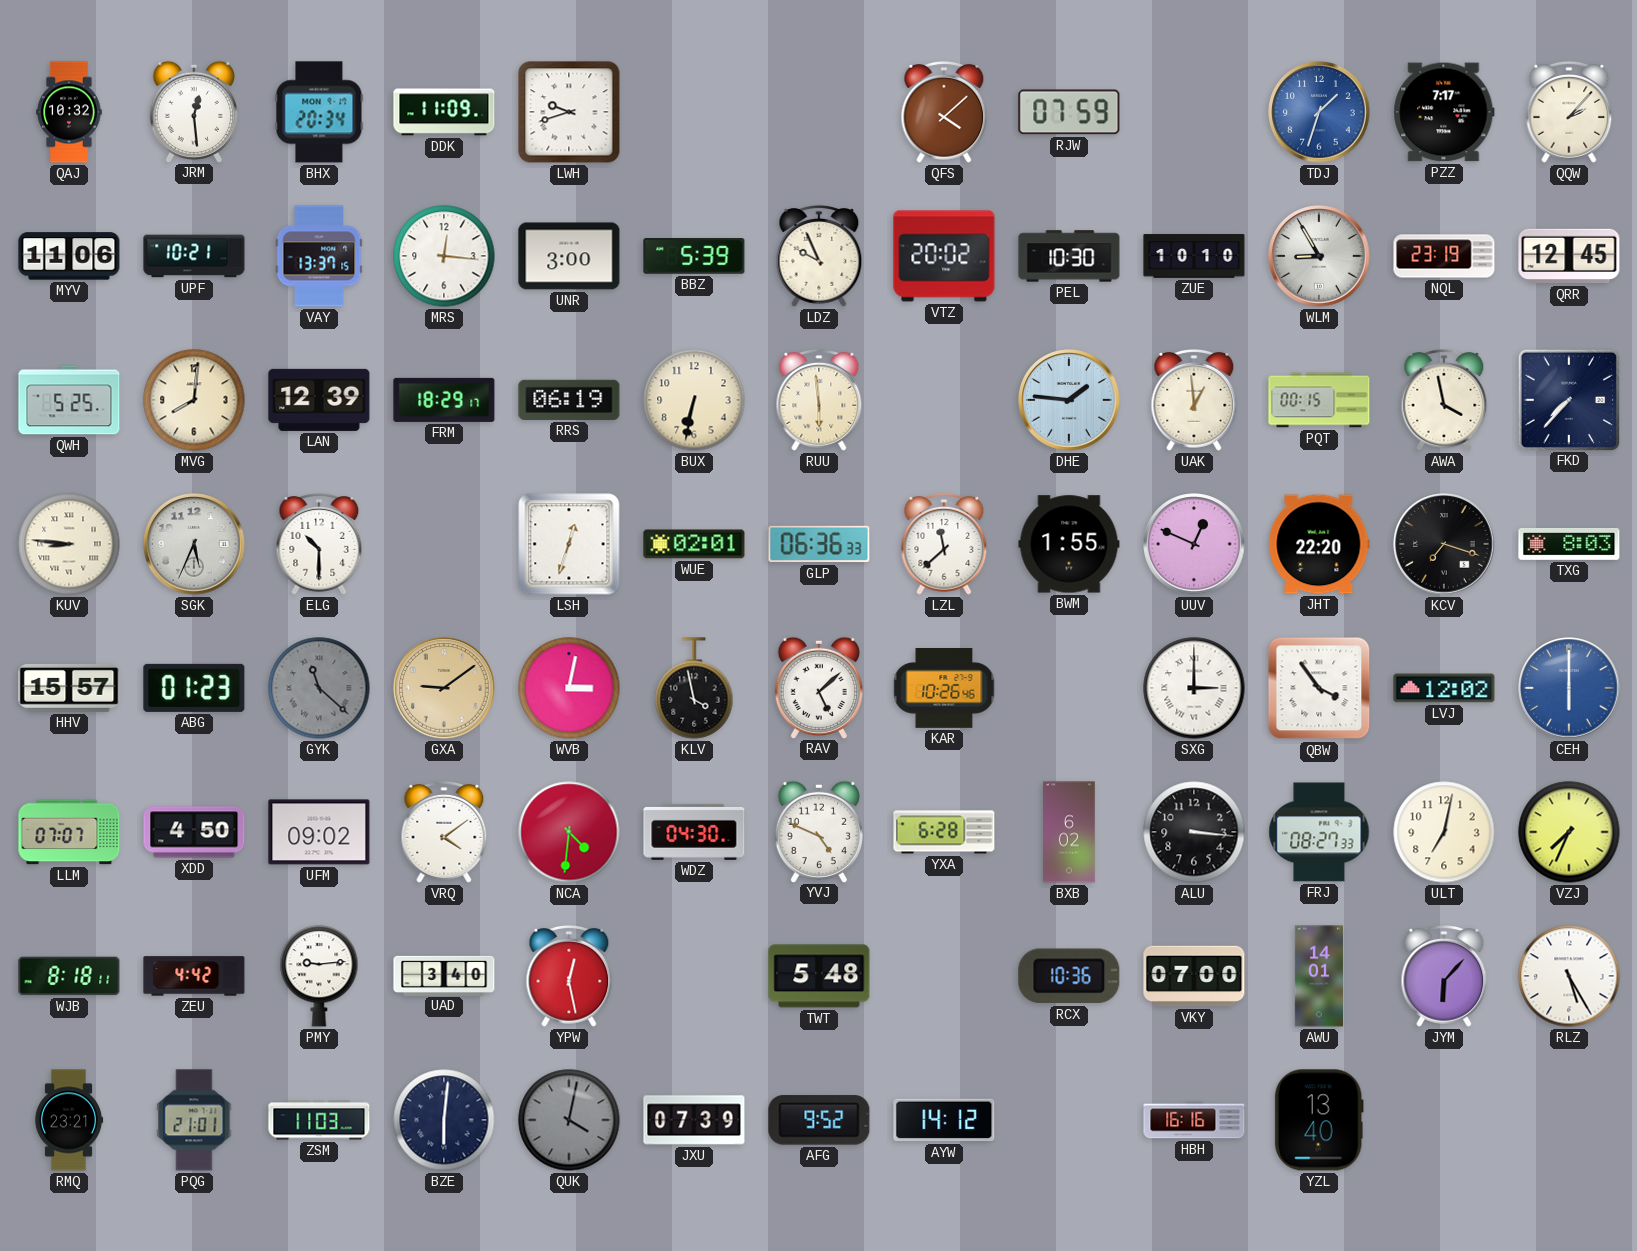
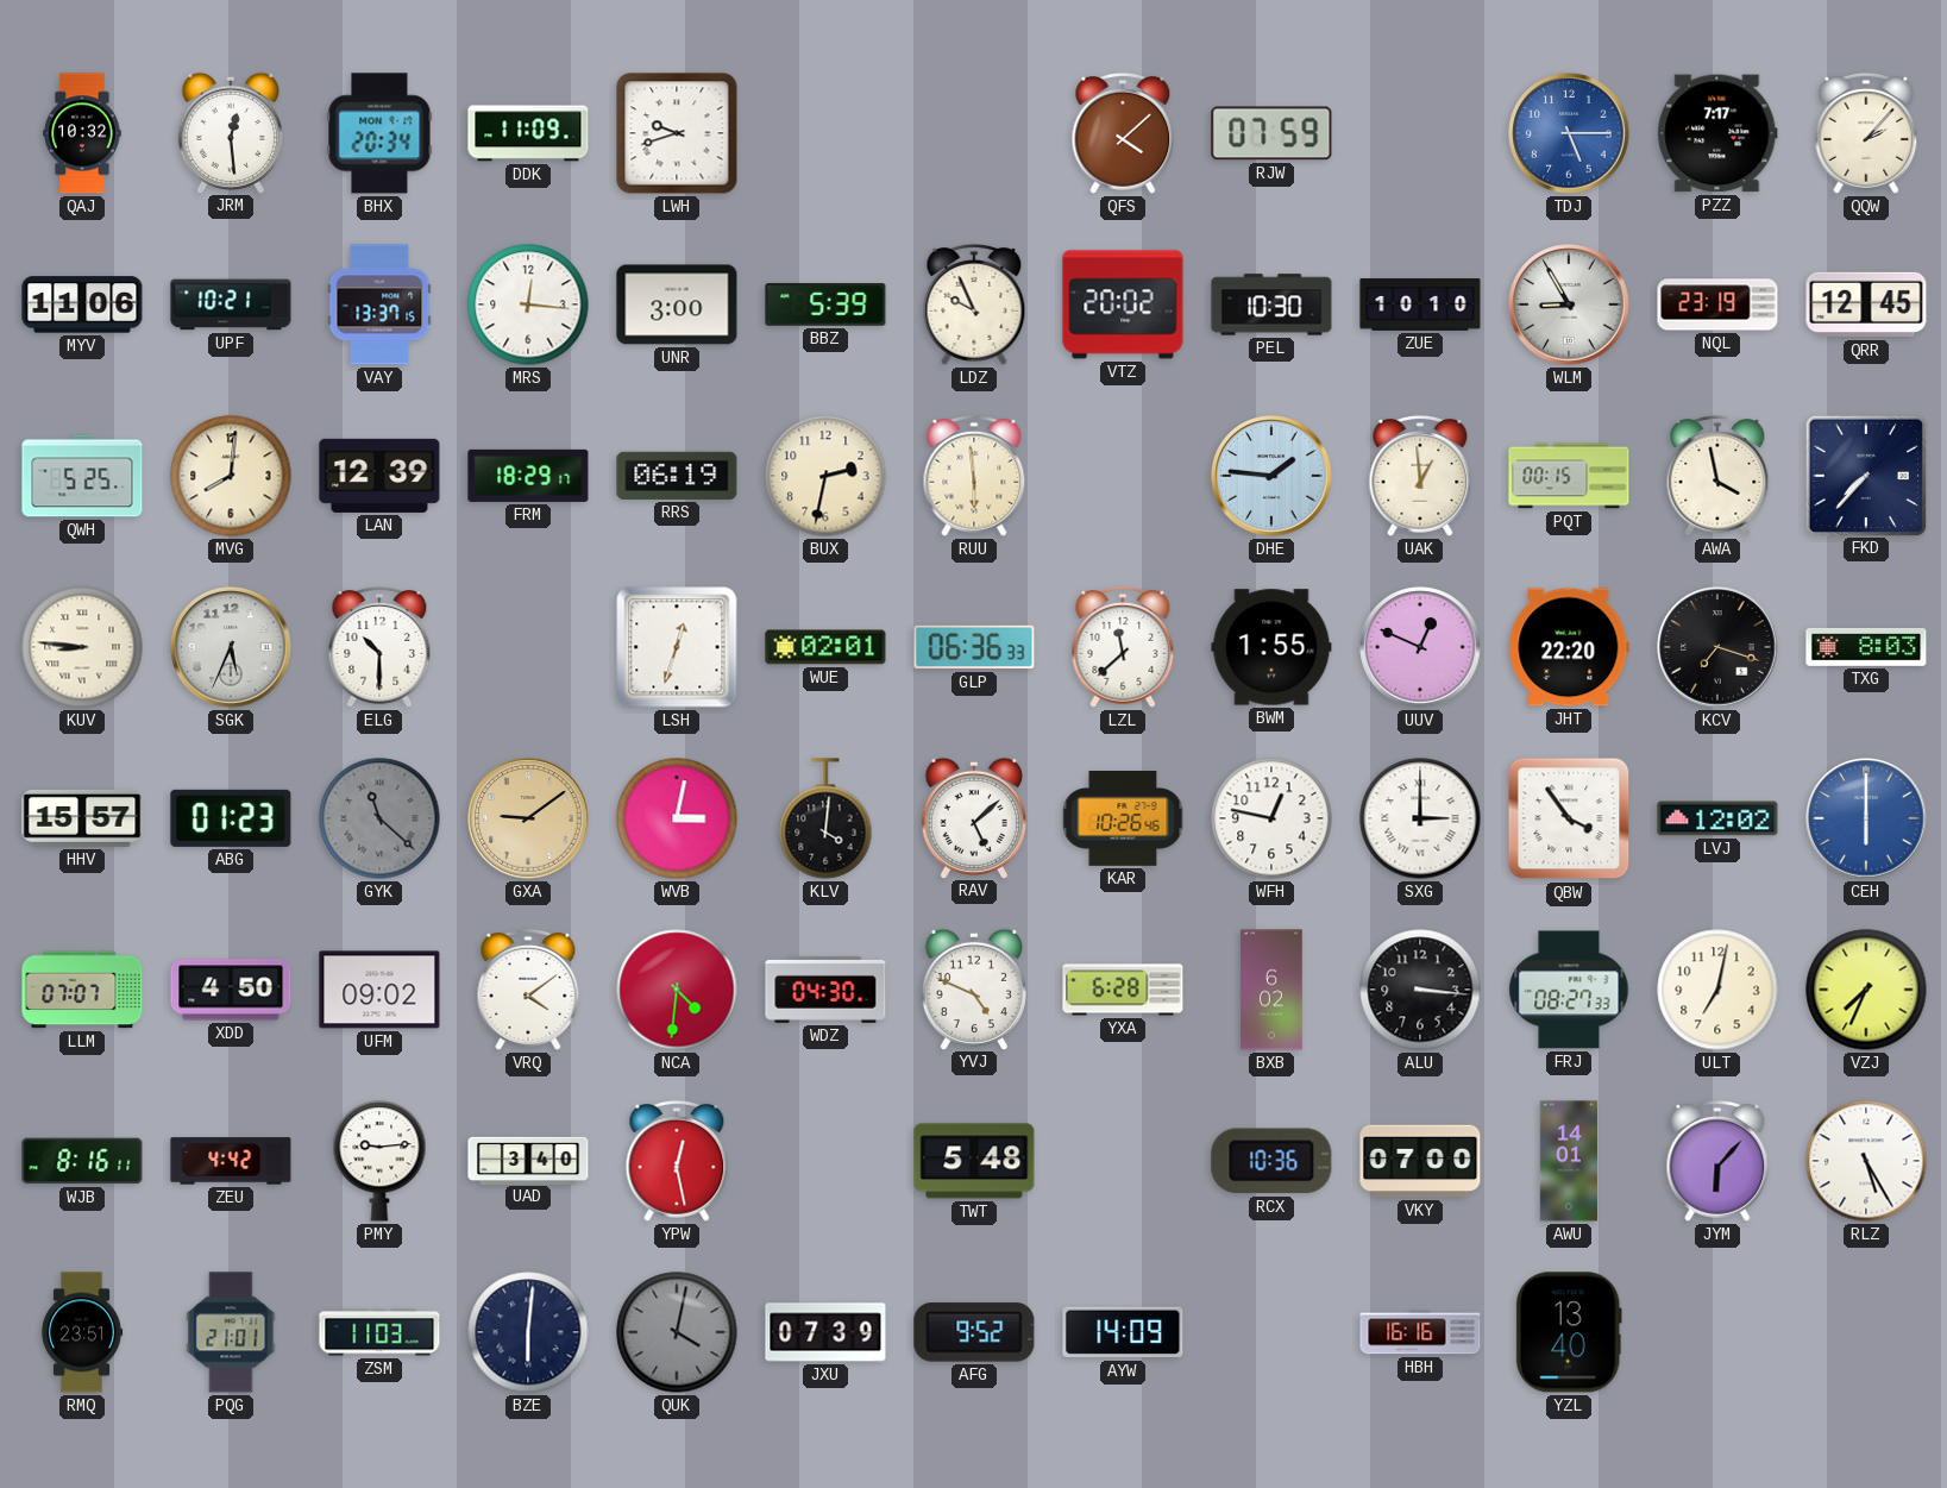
TDJ: 1:33 -> 5:15
BUX: 6:32 -> 2:32
KLV: 3:58 -> 4:01
WFH: none -> 12:47
WJB: 8:18 -> 8:16
RMQ: 23:21 -> 23:51
AYW: 14:12 -> 14:09
